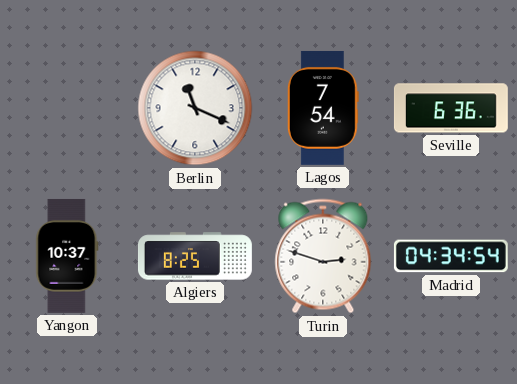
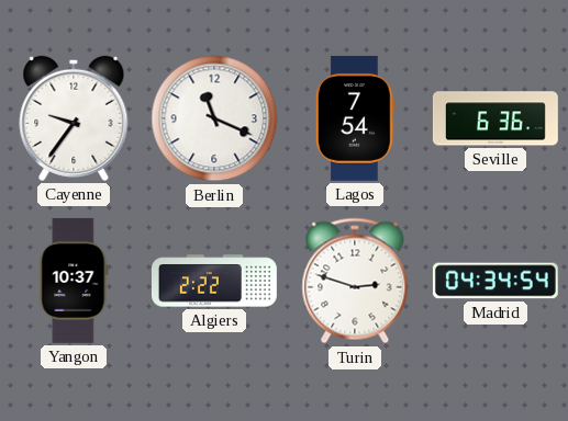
Cayenne: none -> 9:36
Algiers: 8:25 -> 2:22
